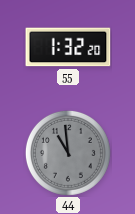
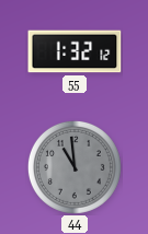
55: 1:32:20 -> 1:32:12
